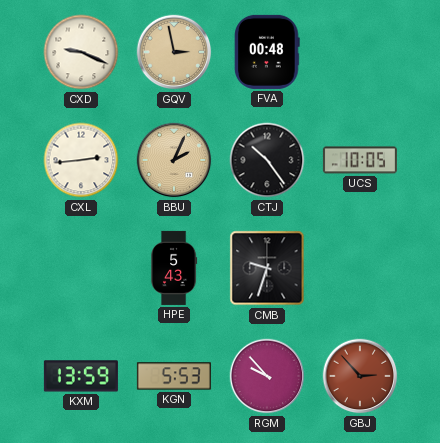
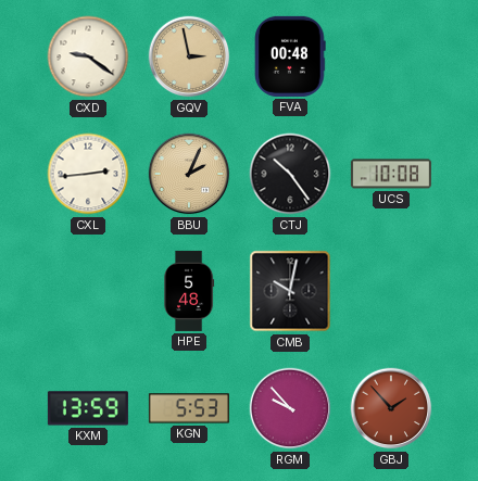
CXD: 9:19 -> 9:21
UCS: 10:05 -> 10:08
HPE: 5:43 -> 5:48
CMB: 9:33 -> 10:02
GBJ: 2:53 -> 1:53
